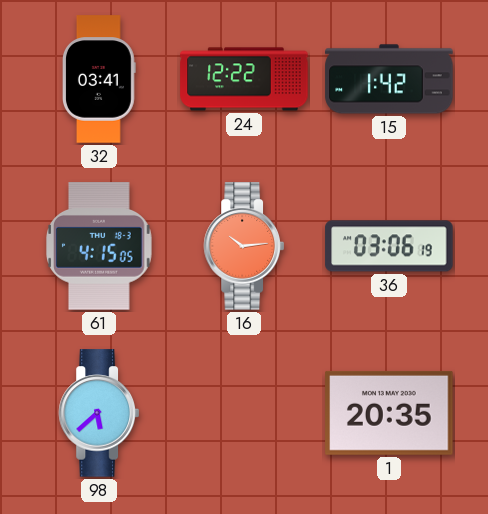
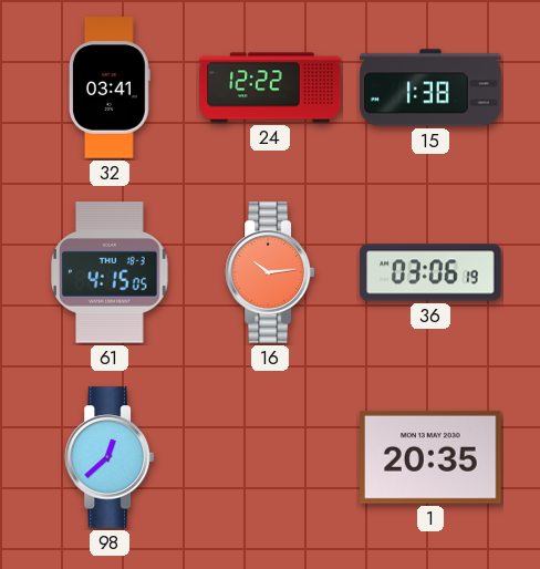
15: 1:42 -> 1:38
98: 5:38 -> 12:38
